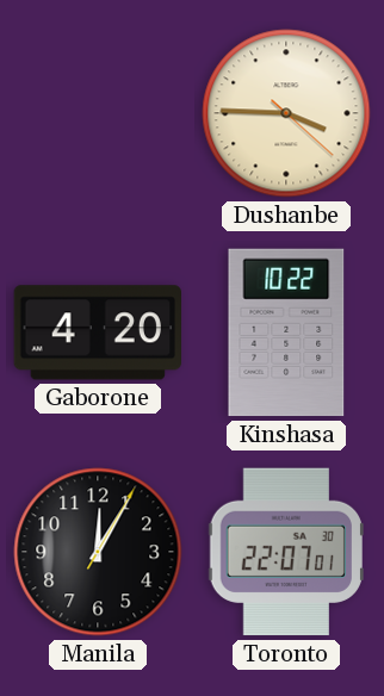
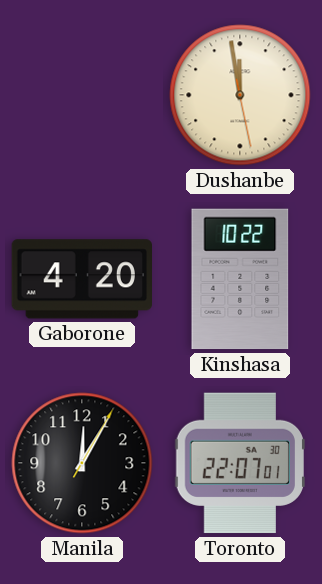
Dushanbe: 3:45 -> 11:58
